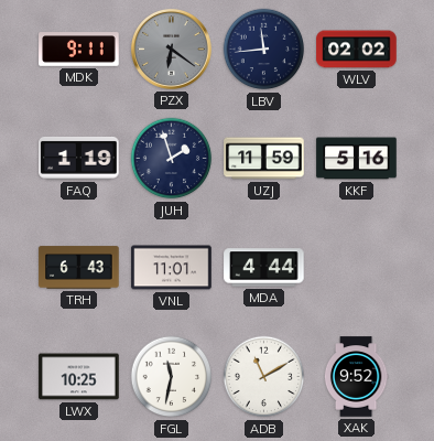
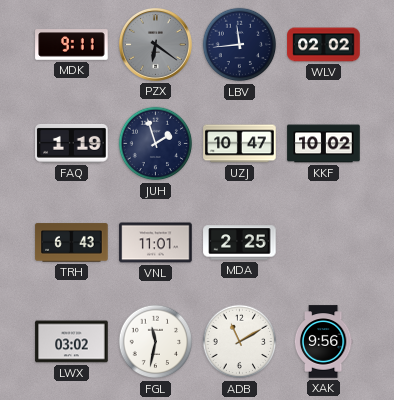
UZJ: 11:59 -> 10:47
KKF: 5:16 -> 10:02
MDA: 4:44 -> 2:25
LWX: 10:25 -> 03:02
XAK: 9:52 -> 9:56
